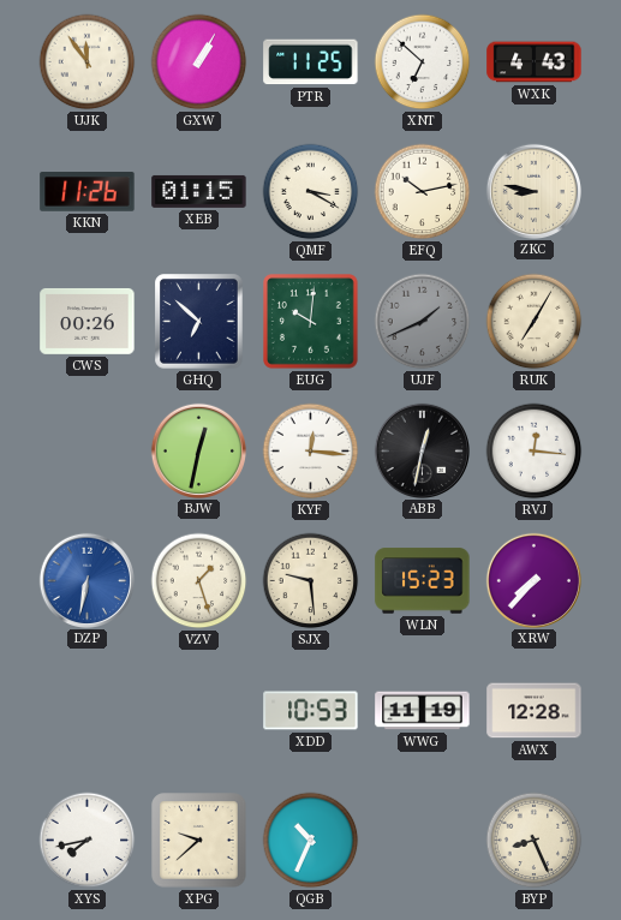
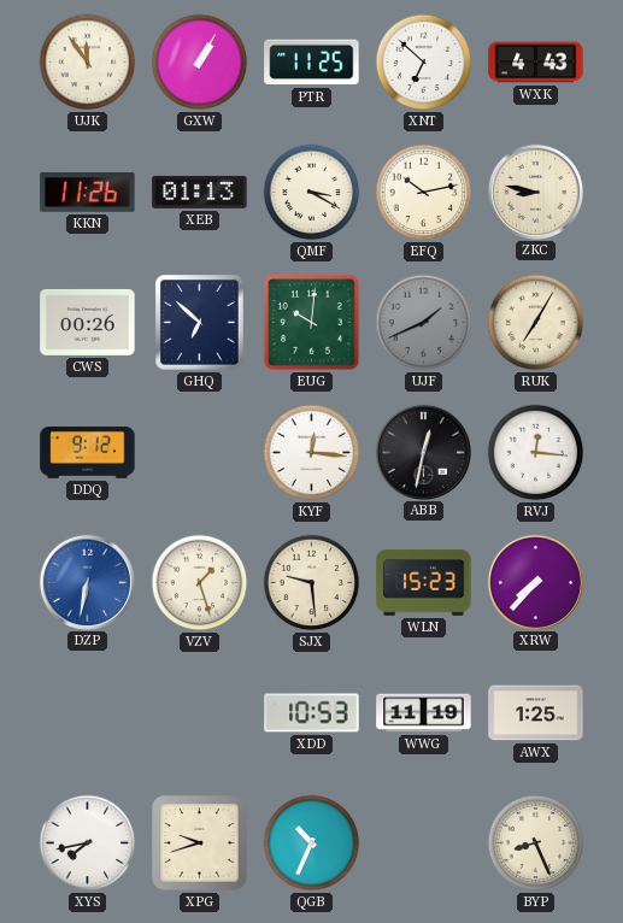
XEB: 01:15 -> 01:13
DDQ: none -> 9:12
BJW: 12:32 -> none
AWX: 12:28 -> 1:25
XPG: 9:38 -> 9:42
